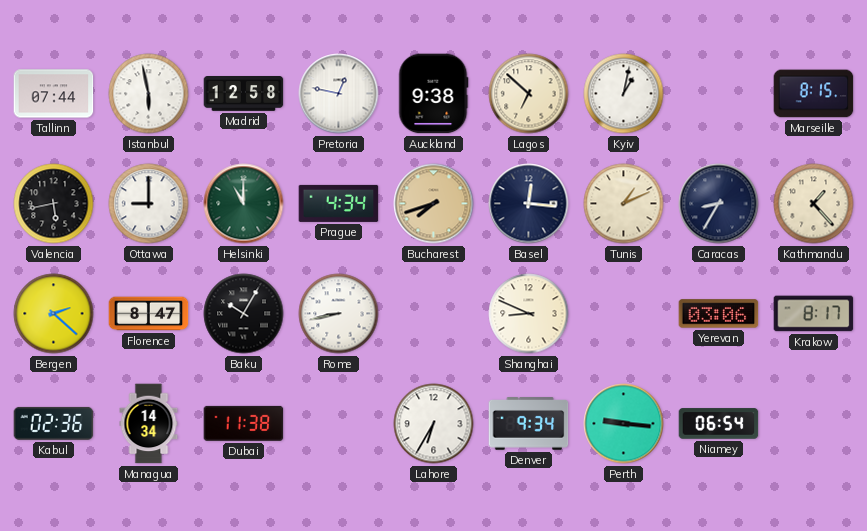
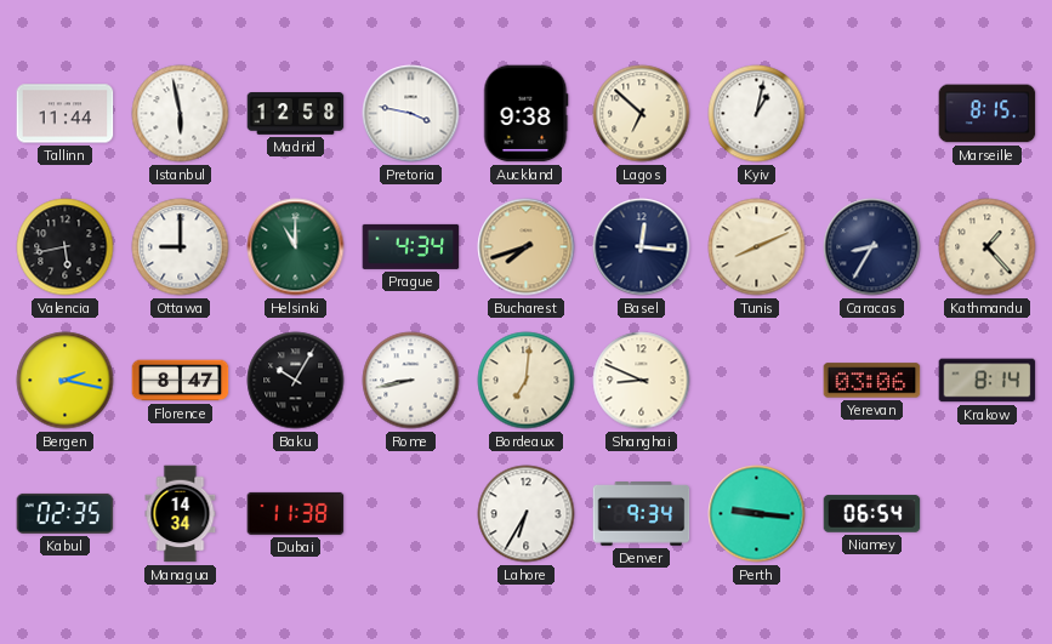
Tallinn: 07:44 -> 11:44
Pretoria: 12:47 -> 3:47
Tunis: 1:11 -> 8:11
Bergen: 2:22 -> 2:17
Bordeaux: none -> 7:01
Krakow: 8:17 -> 8:14
Kabul: 02:36 -> 02:35
